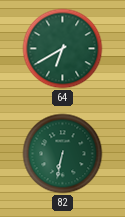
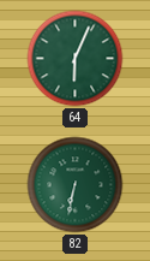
64: 6:40 -> 6:04
